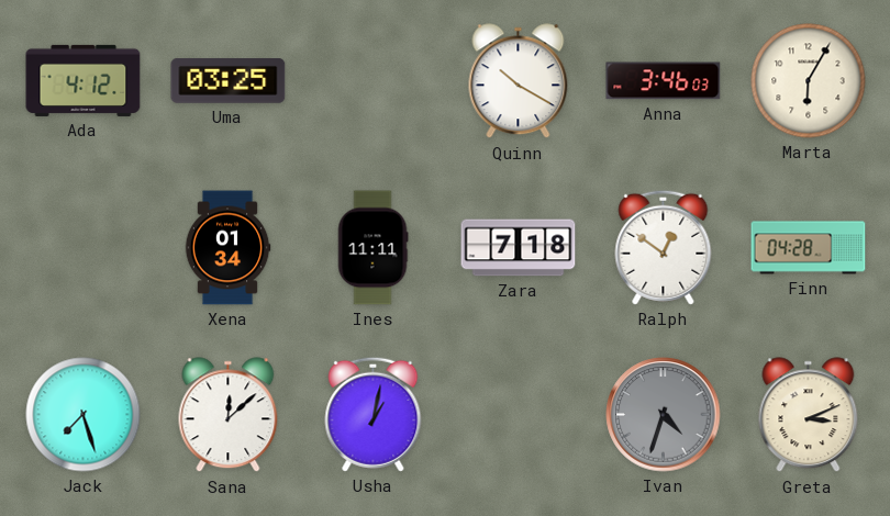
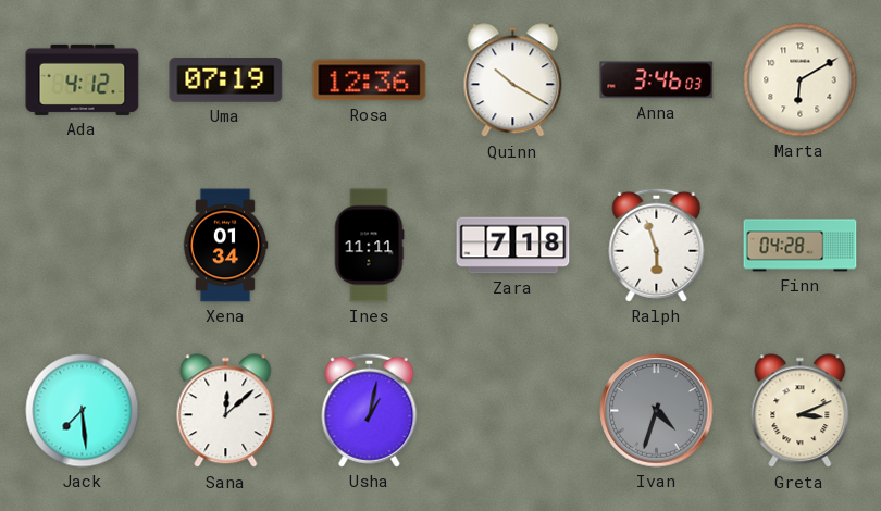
Uma: 03:25 -> 07:19
Rosa: none -> 12:36
Marta: 6:05 -> 6:10
Ralph: 12:51 -> 5:57
Jack: 7:27 -> 7:29
